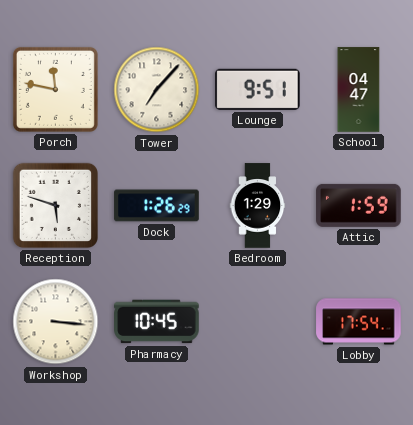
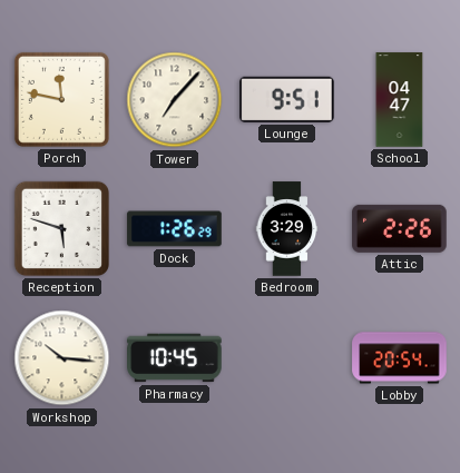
Bedroom: 1:29 -> 3:29
Attic: 1:59 -> 2:26
Workshop: 3:16 -> 10:16
Lobby: 17:54 -> 20:54
